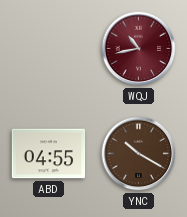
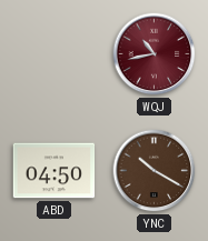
ABD: 04:55 -> 04:50
